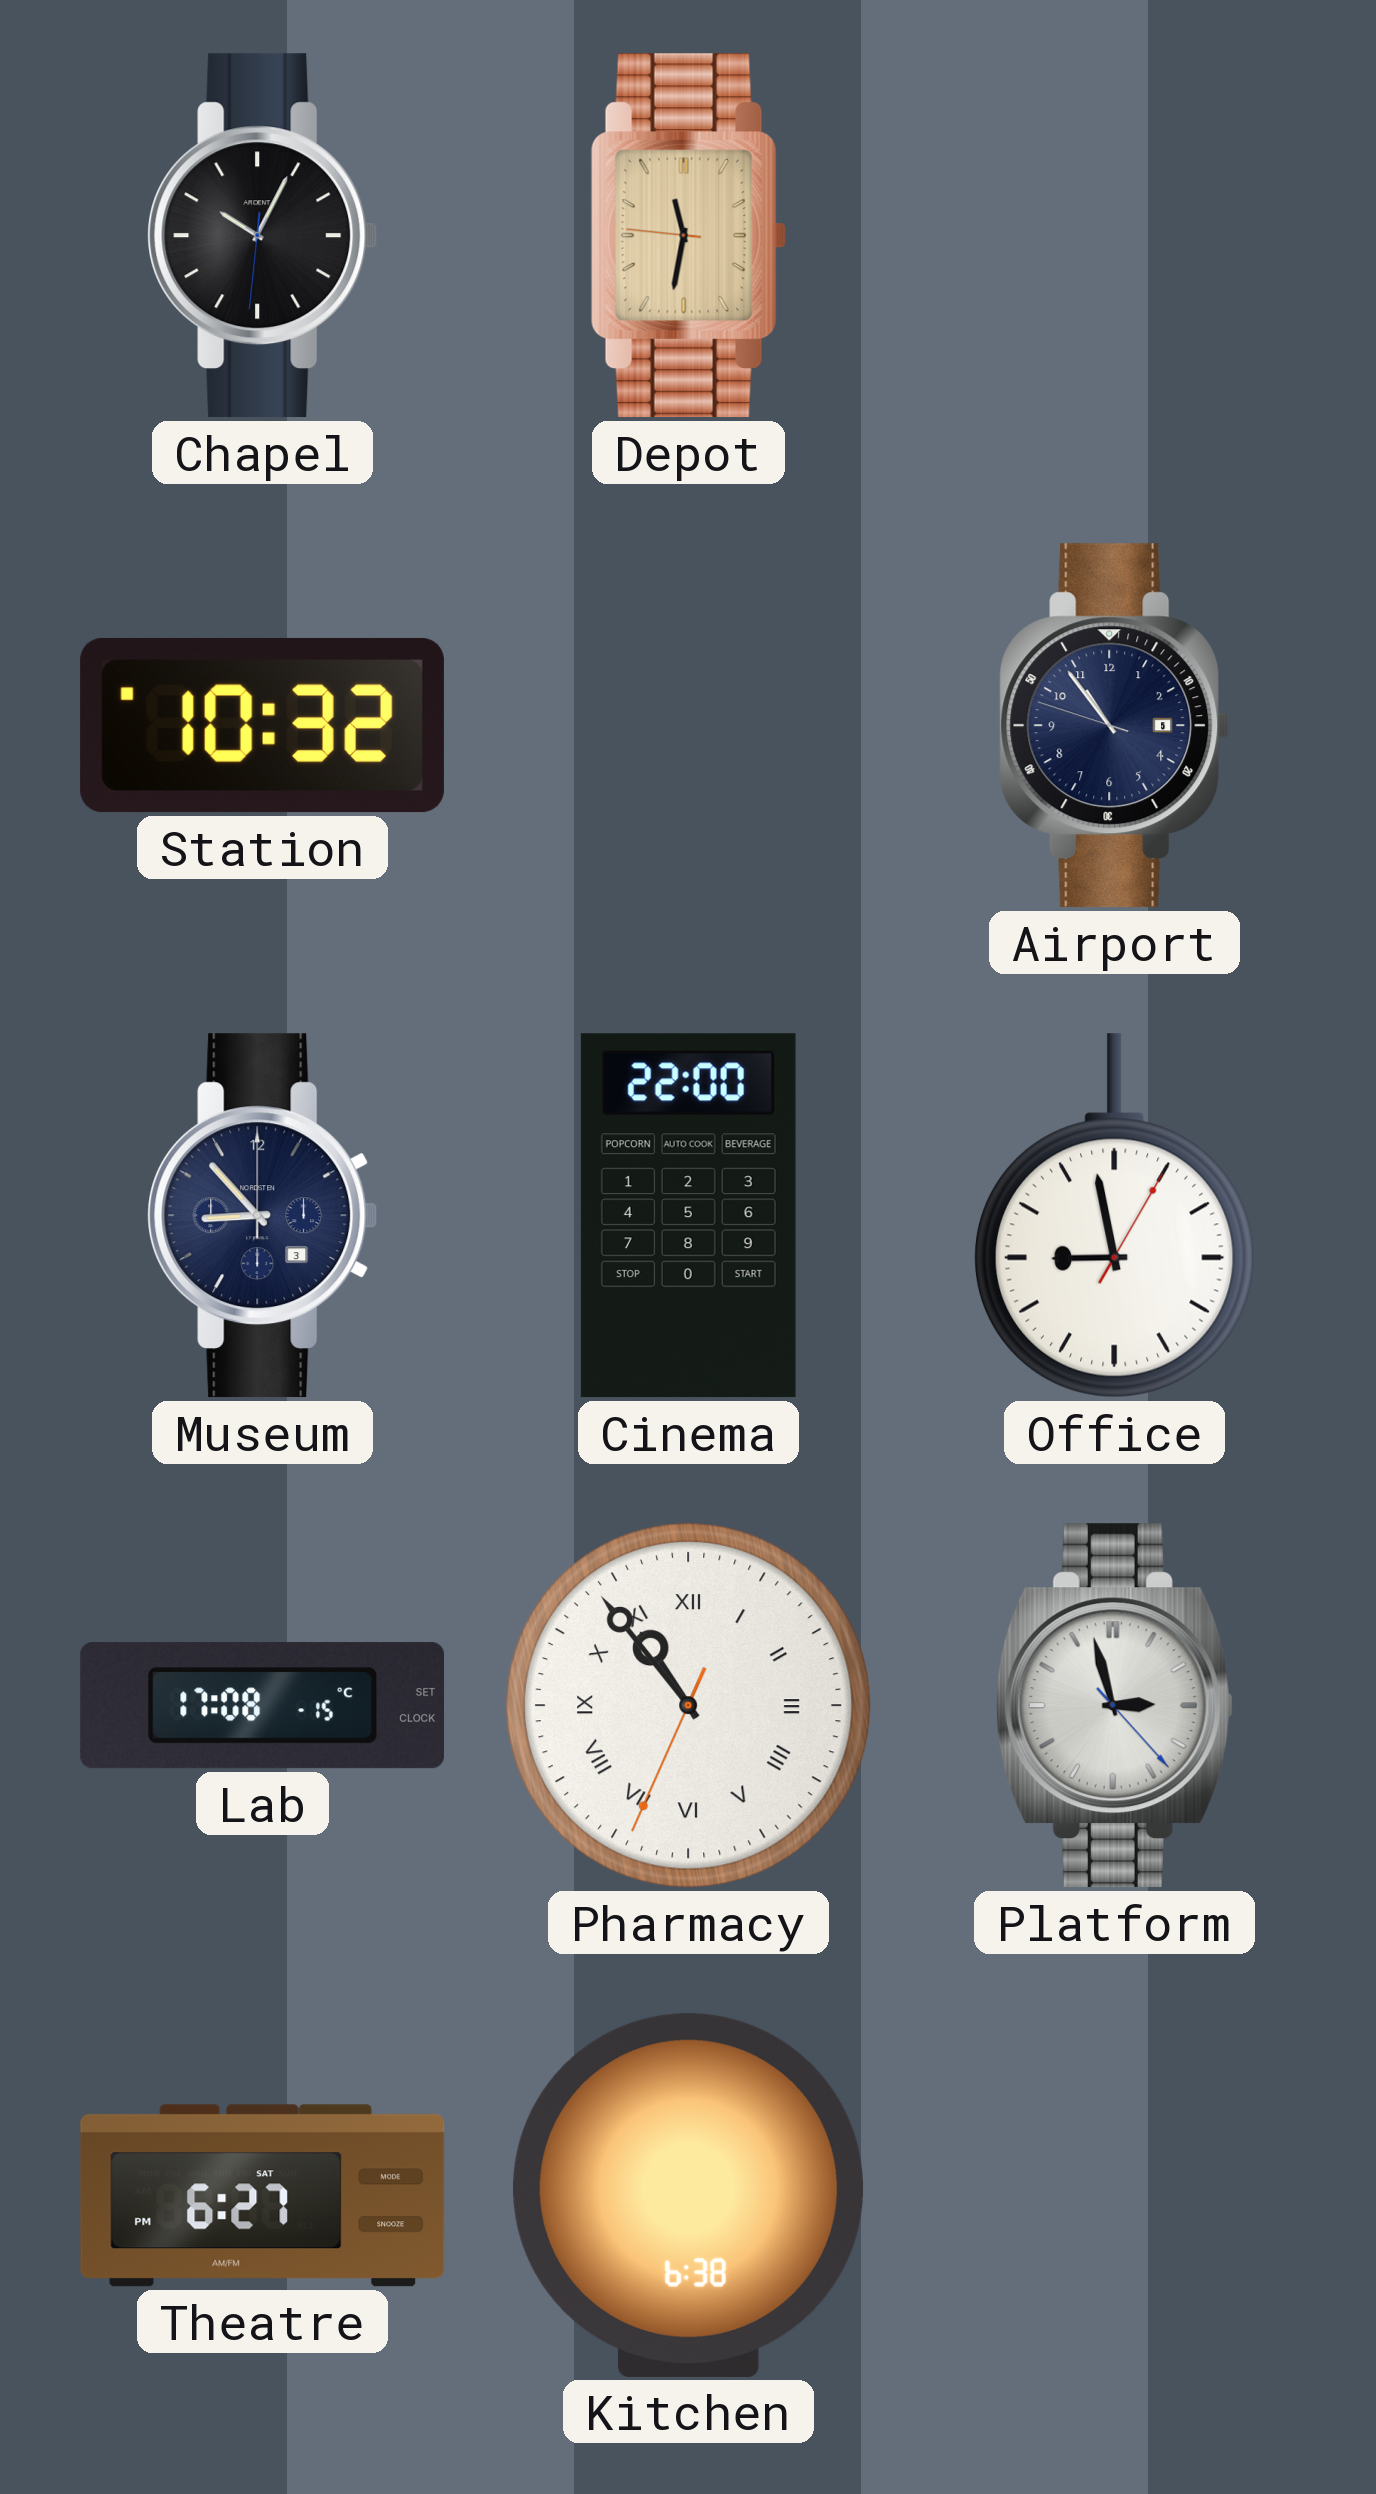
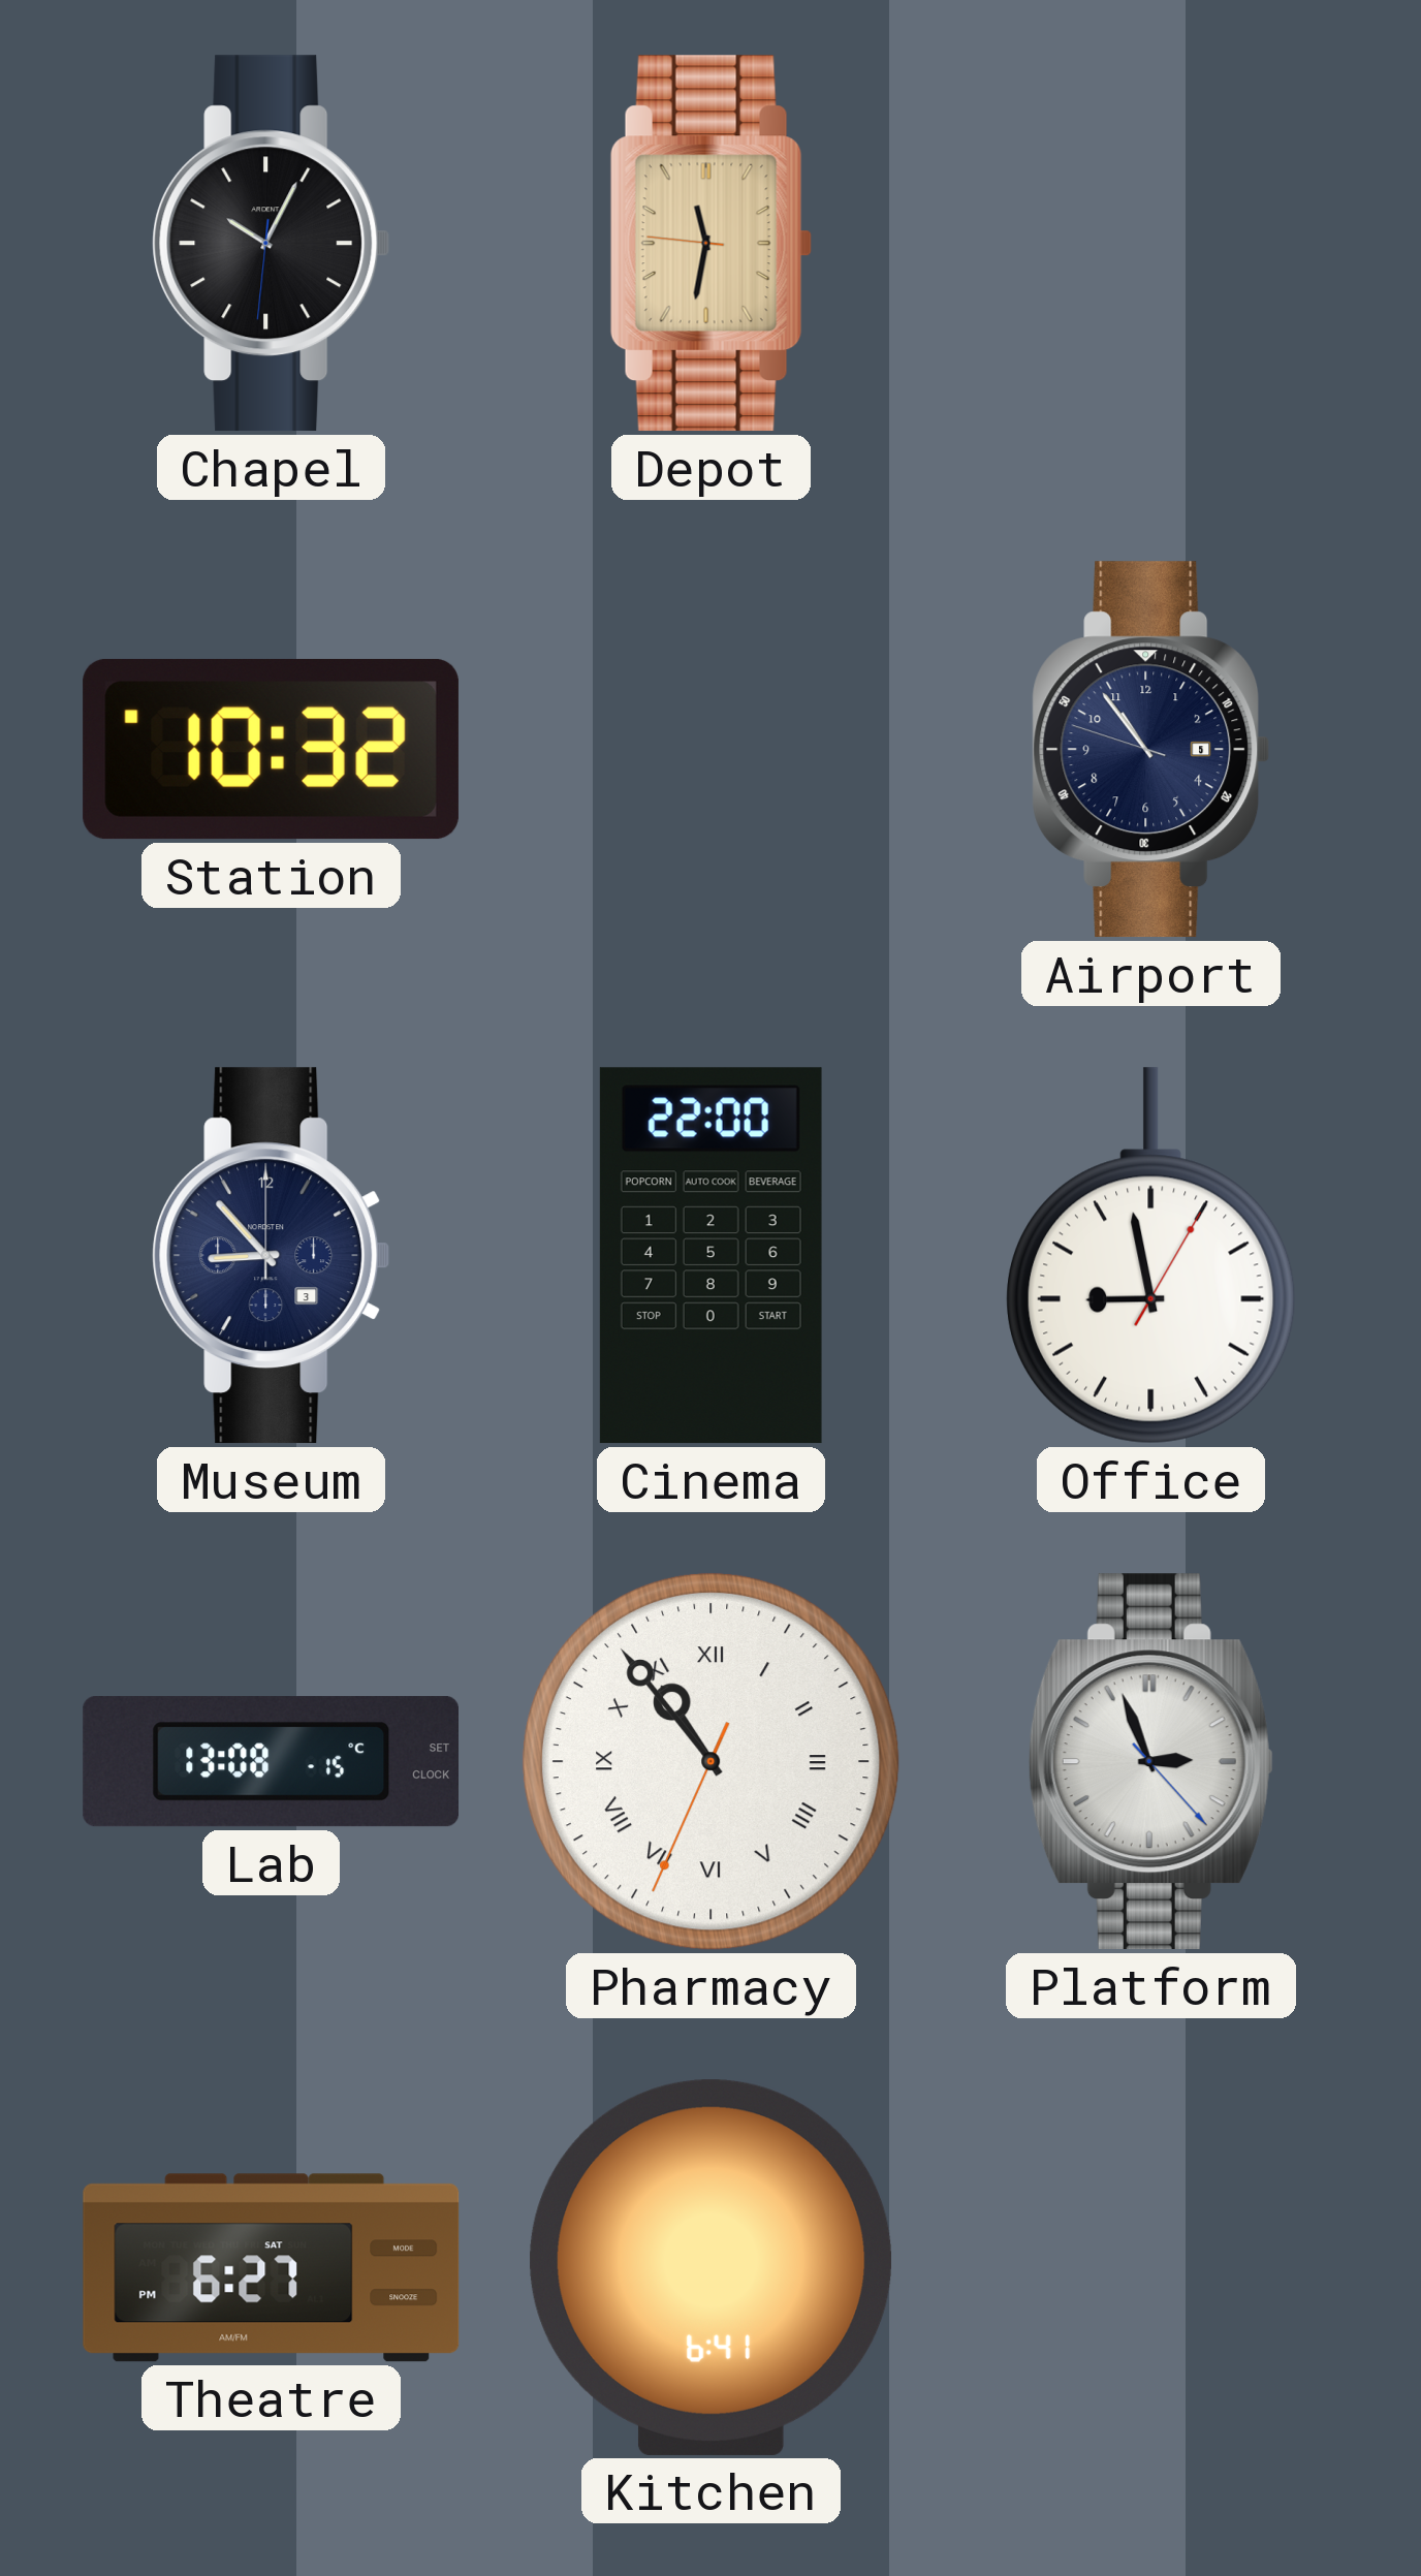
Lab: 17:08 -> 13:08
Platform: 2:57 -> 2:56
Kitchen: 6:38 -> 6:41
